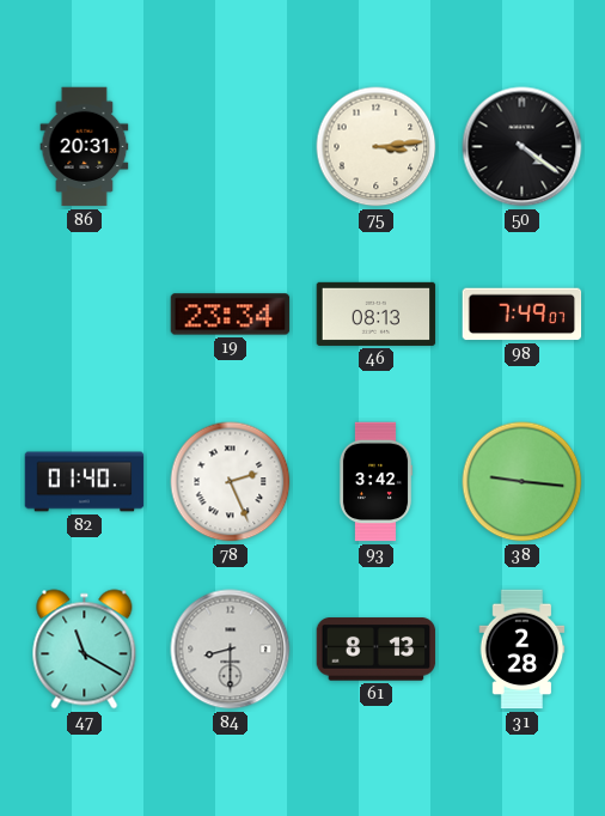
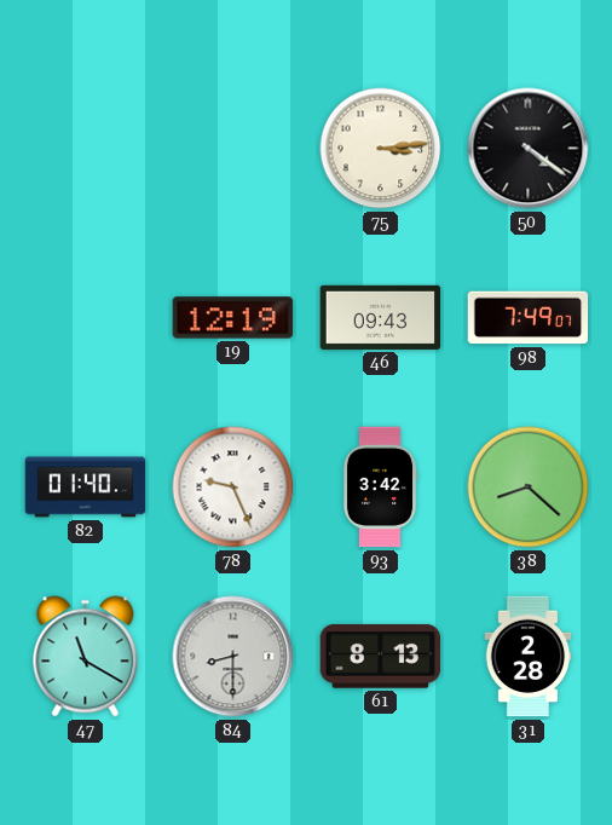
86: 20:31 -> none
19: 23:34 -> 12:19
46: 08:13 -> 09:43
78: 2:26 -> 9:26
38: 9:16 -> 8:22
